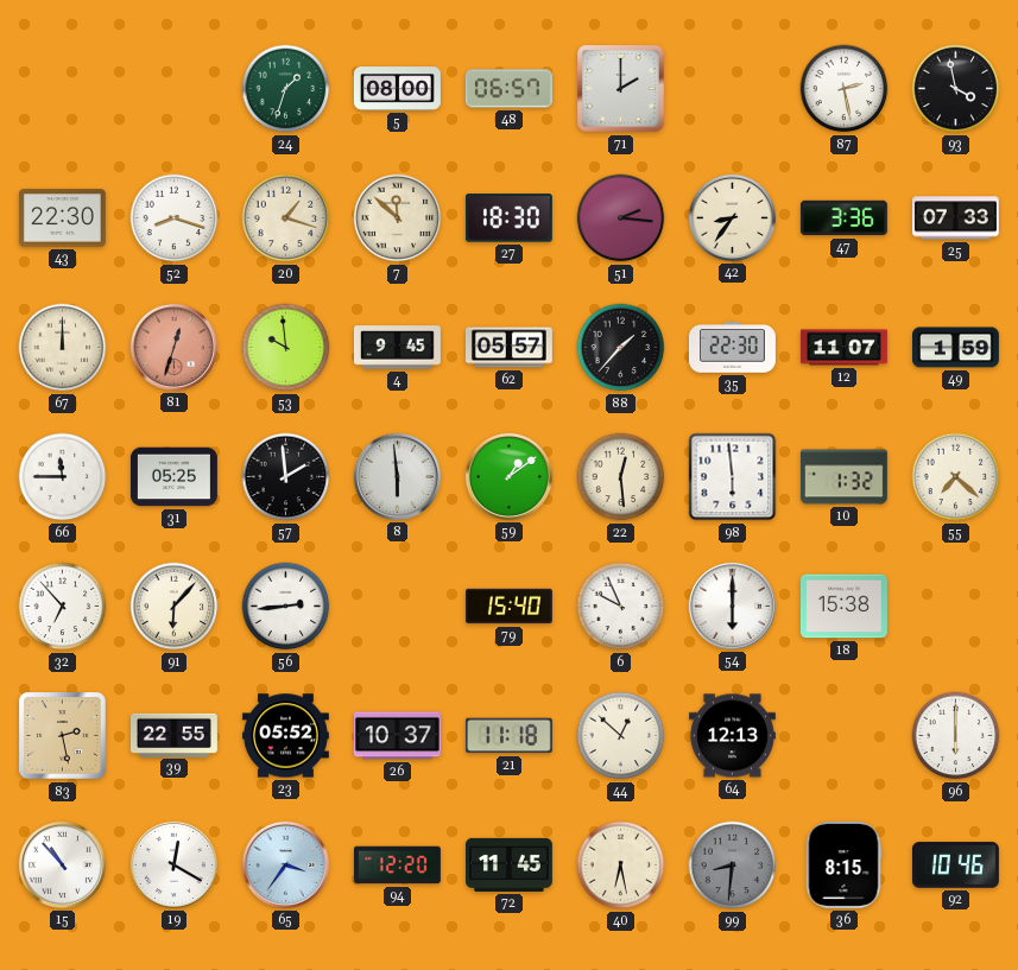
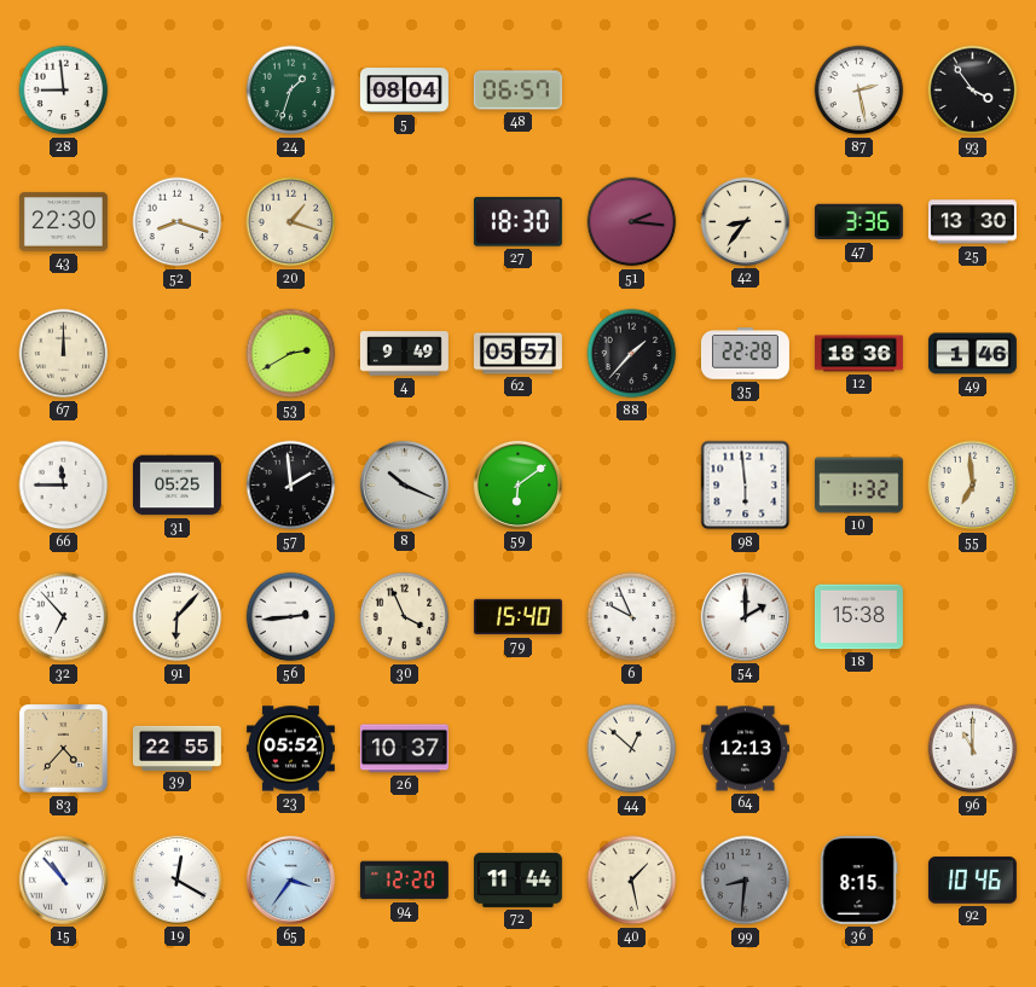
28: none -> 8:59
5: 08:00 -> 08:04
71: 2:00 -> none
93: 3:58 -> 3:54
7: 11:52 -> none
25: 07:33 -> 13:30
81: 12:33 -> none
53: 9:59 -> 2:40
4: 9:45 -> 9:49
35: 22:30 -> 22:28
12: 11:07 -> 18:36
49: 1:59 -> 1:46
8: 5:59 -> 10:19
59: 1:09 -> 6:09
22: 12:29 -> none
55: 7:22 -> 6:59
30: none -> 3:56
54: 6:00 -> 2:00
83: 2:28 -> 4:37
21: 11:18 -> none
96: 6:00 -> 11:00
72: 11:45 -> 11:44
40: 6:28 -> 1:28
